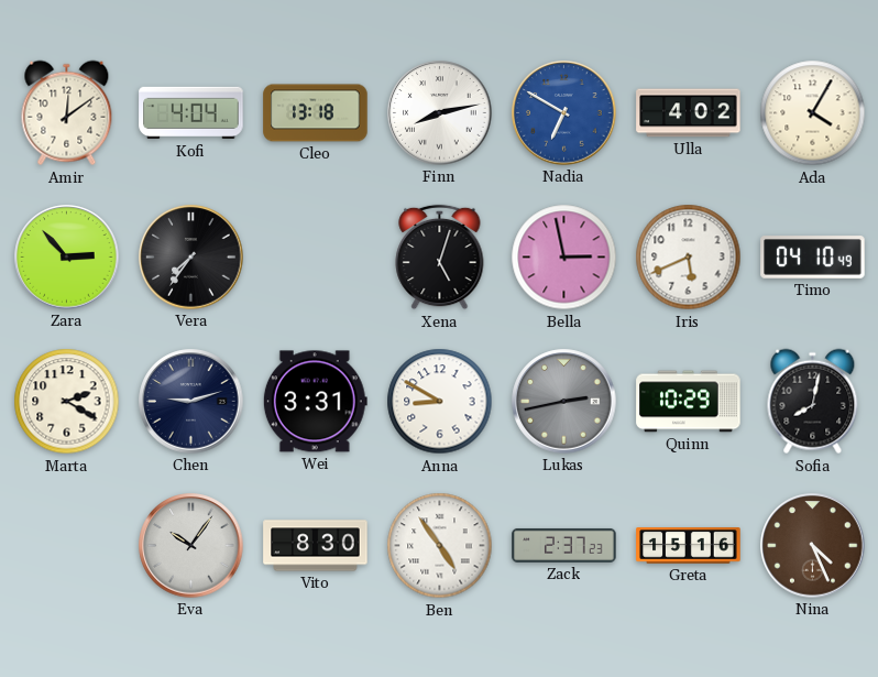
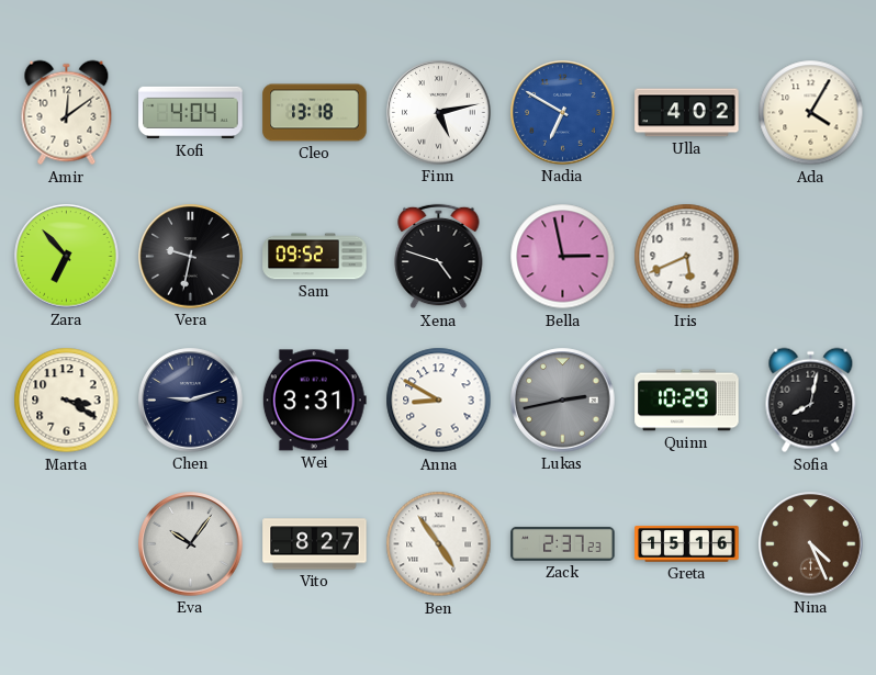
Finn: 8:13 -> 5:13
Zara: 2:53 -> 6:53
Vera: 7:36 -> 9:32
Sam: none -> 09:52
Xena: 5:03 -> 4:48
Timo: 04:10 -> none
Marta: 2:20 -> 3:20
Vito: 8:30 -> 8:27
